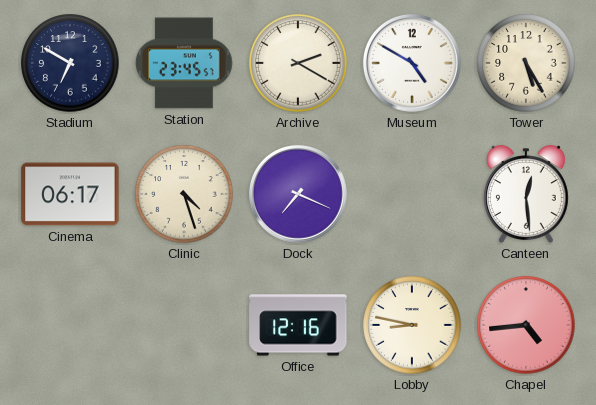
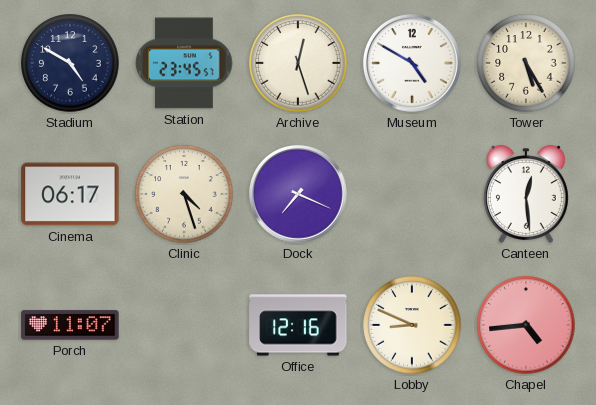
Stadium: 6:50 -> 4:50
Archive: 2:20 -> 12:27
Porch: none -> 11:07
Lobby: 8:47 -> 8:49
